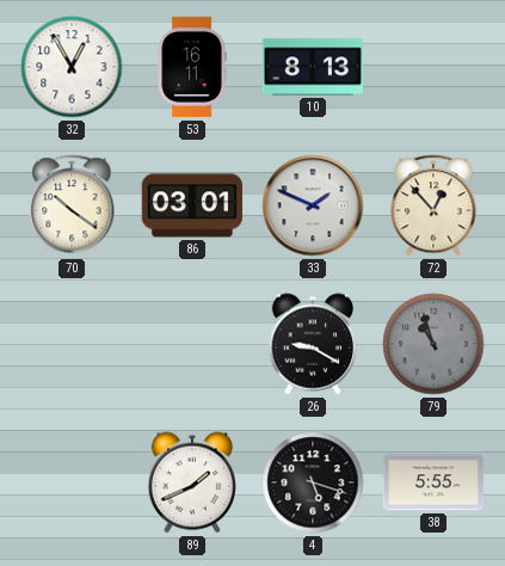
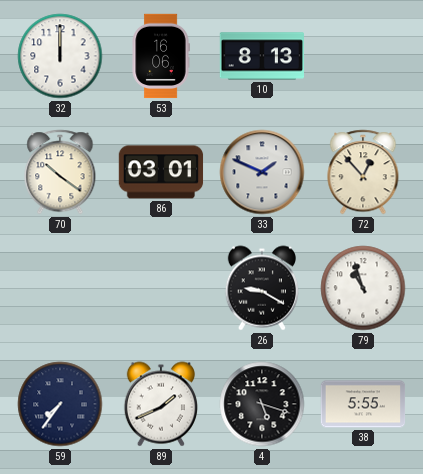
32: 12:55 -> 12:00
53: 16:11 -> 16:06
79 dial: grey -> white
59: none -> 7:36
